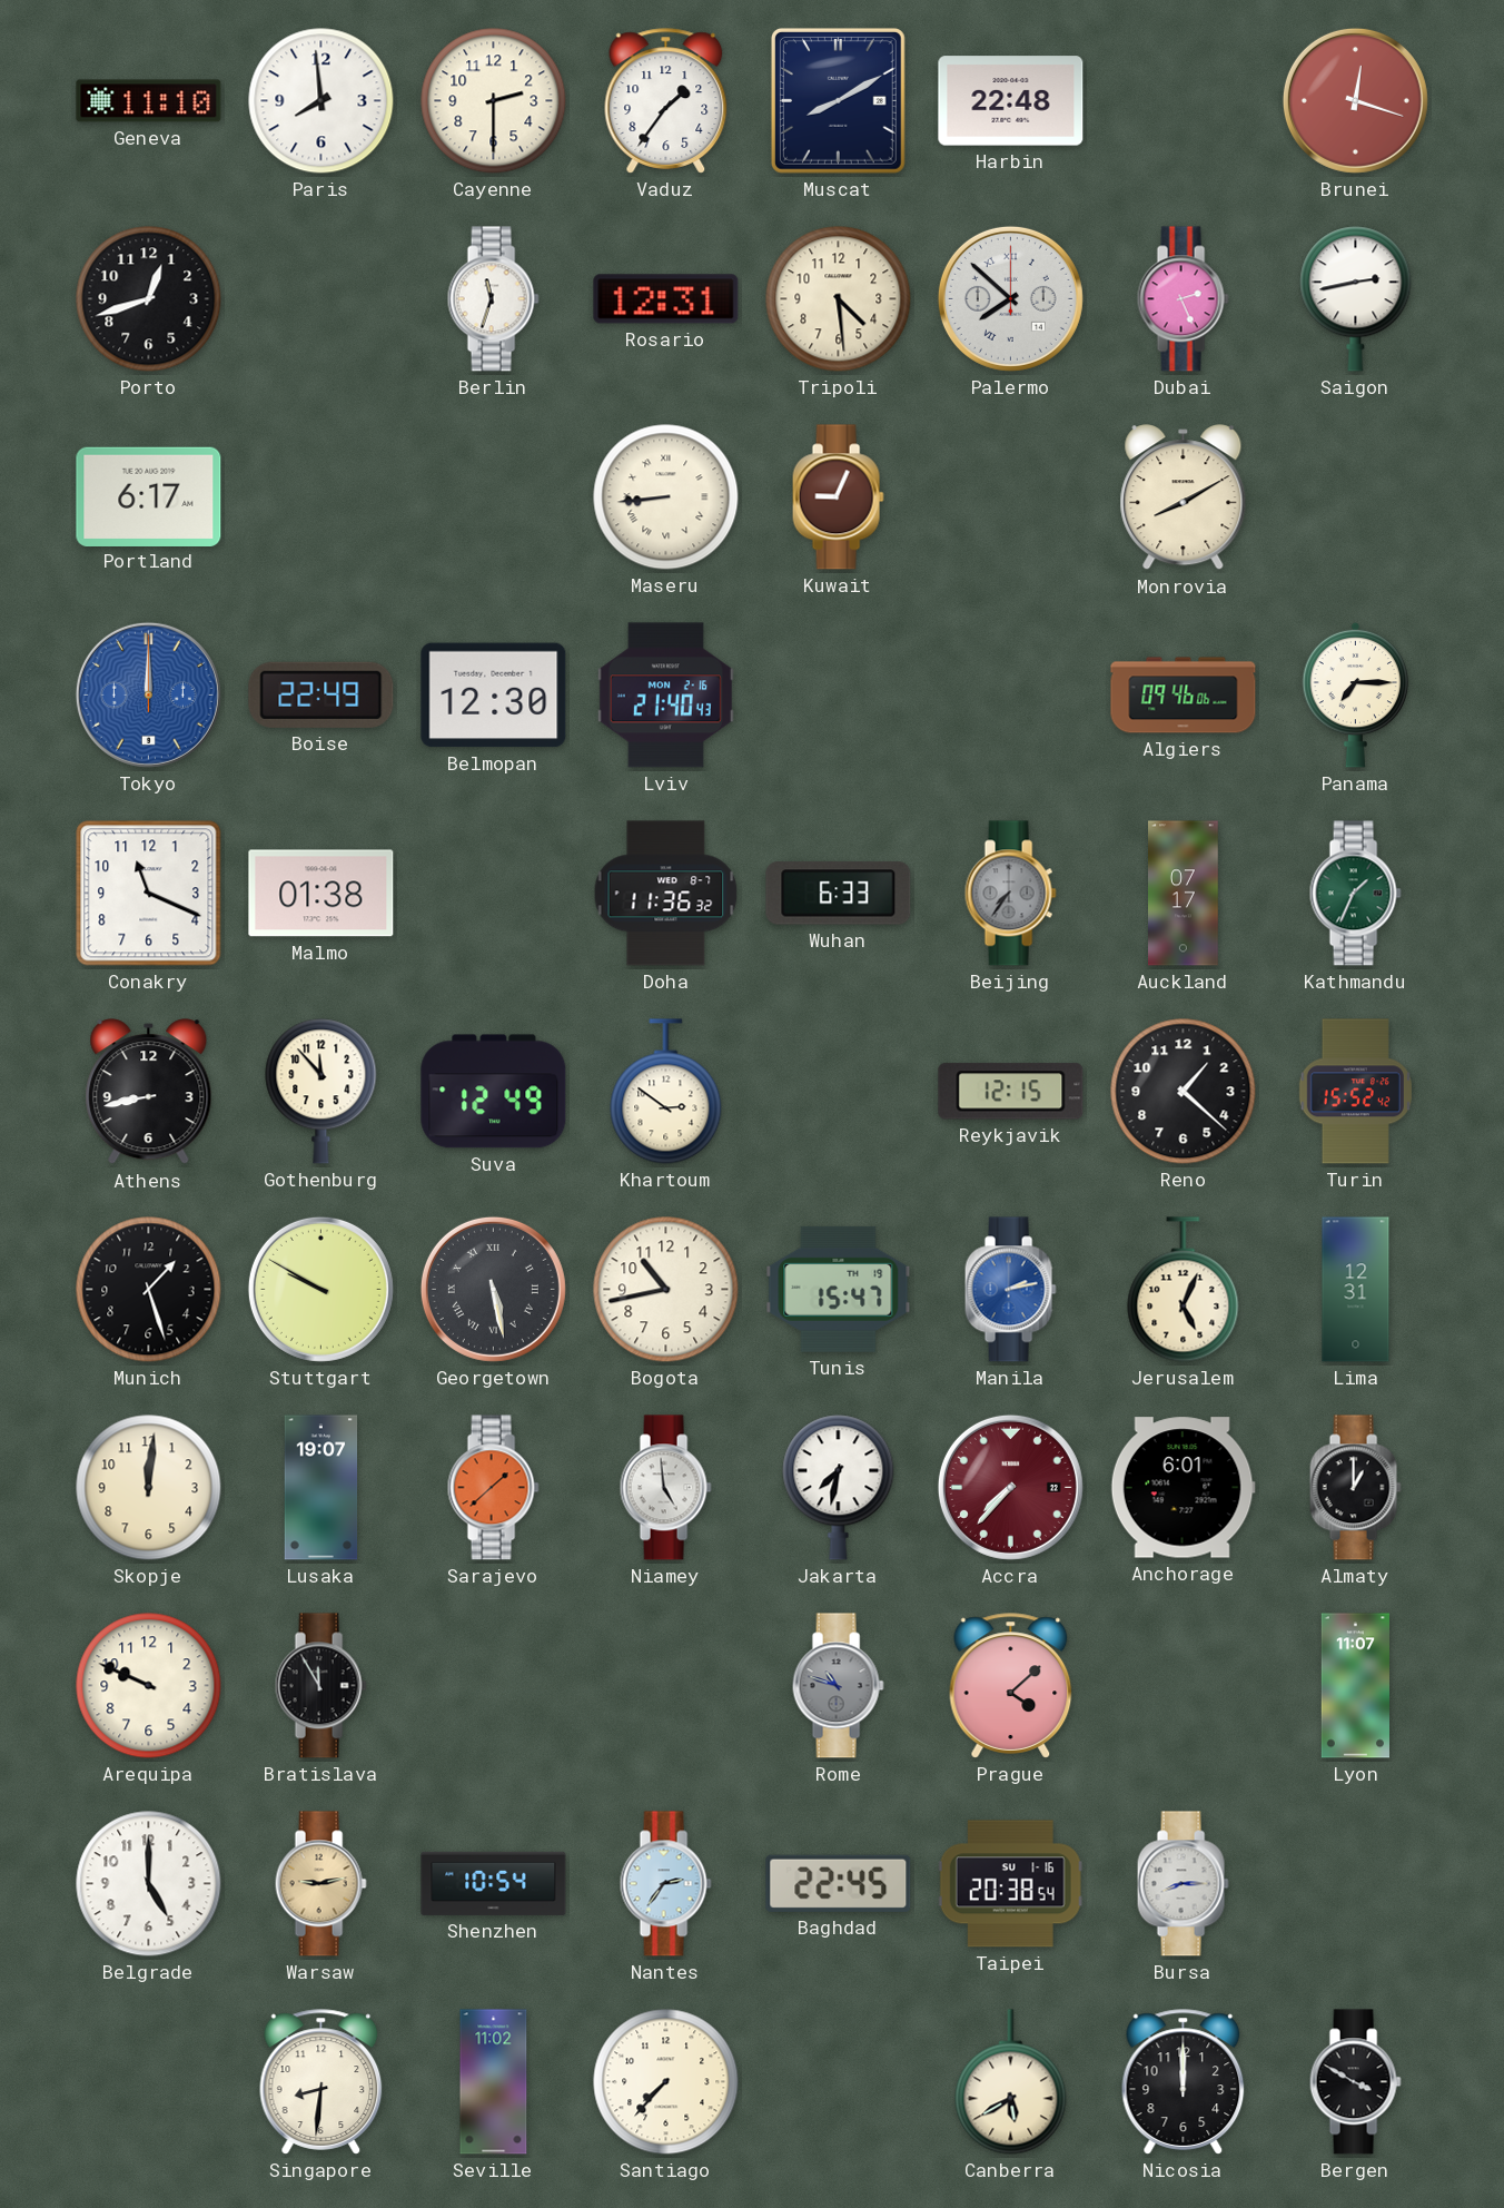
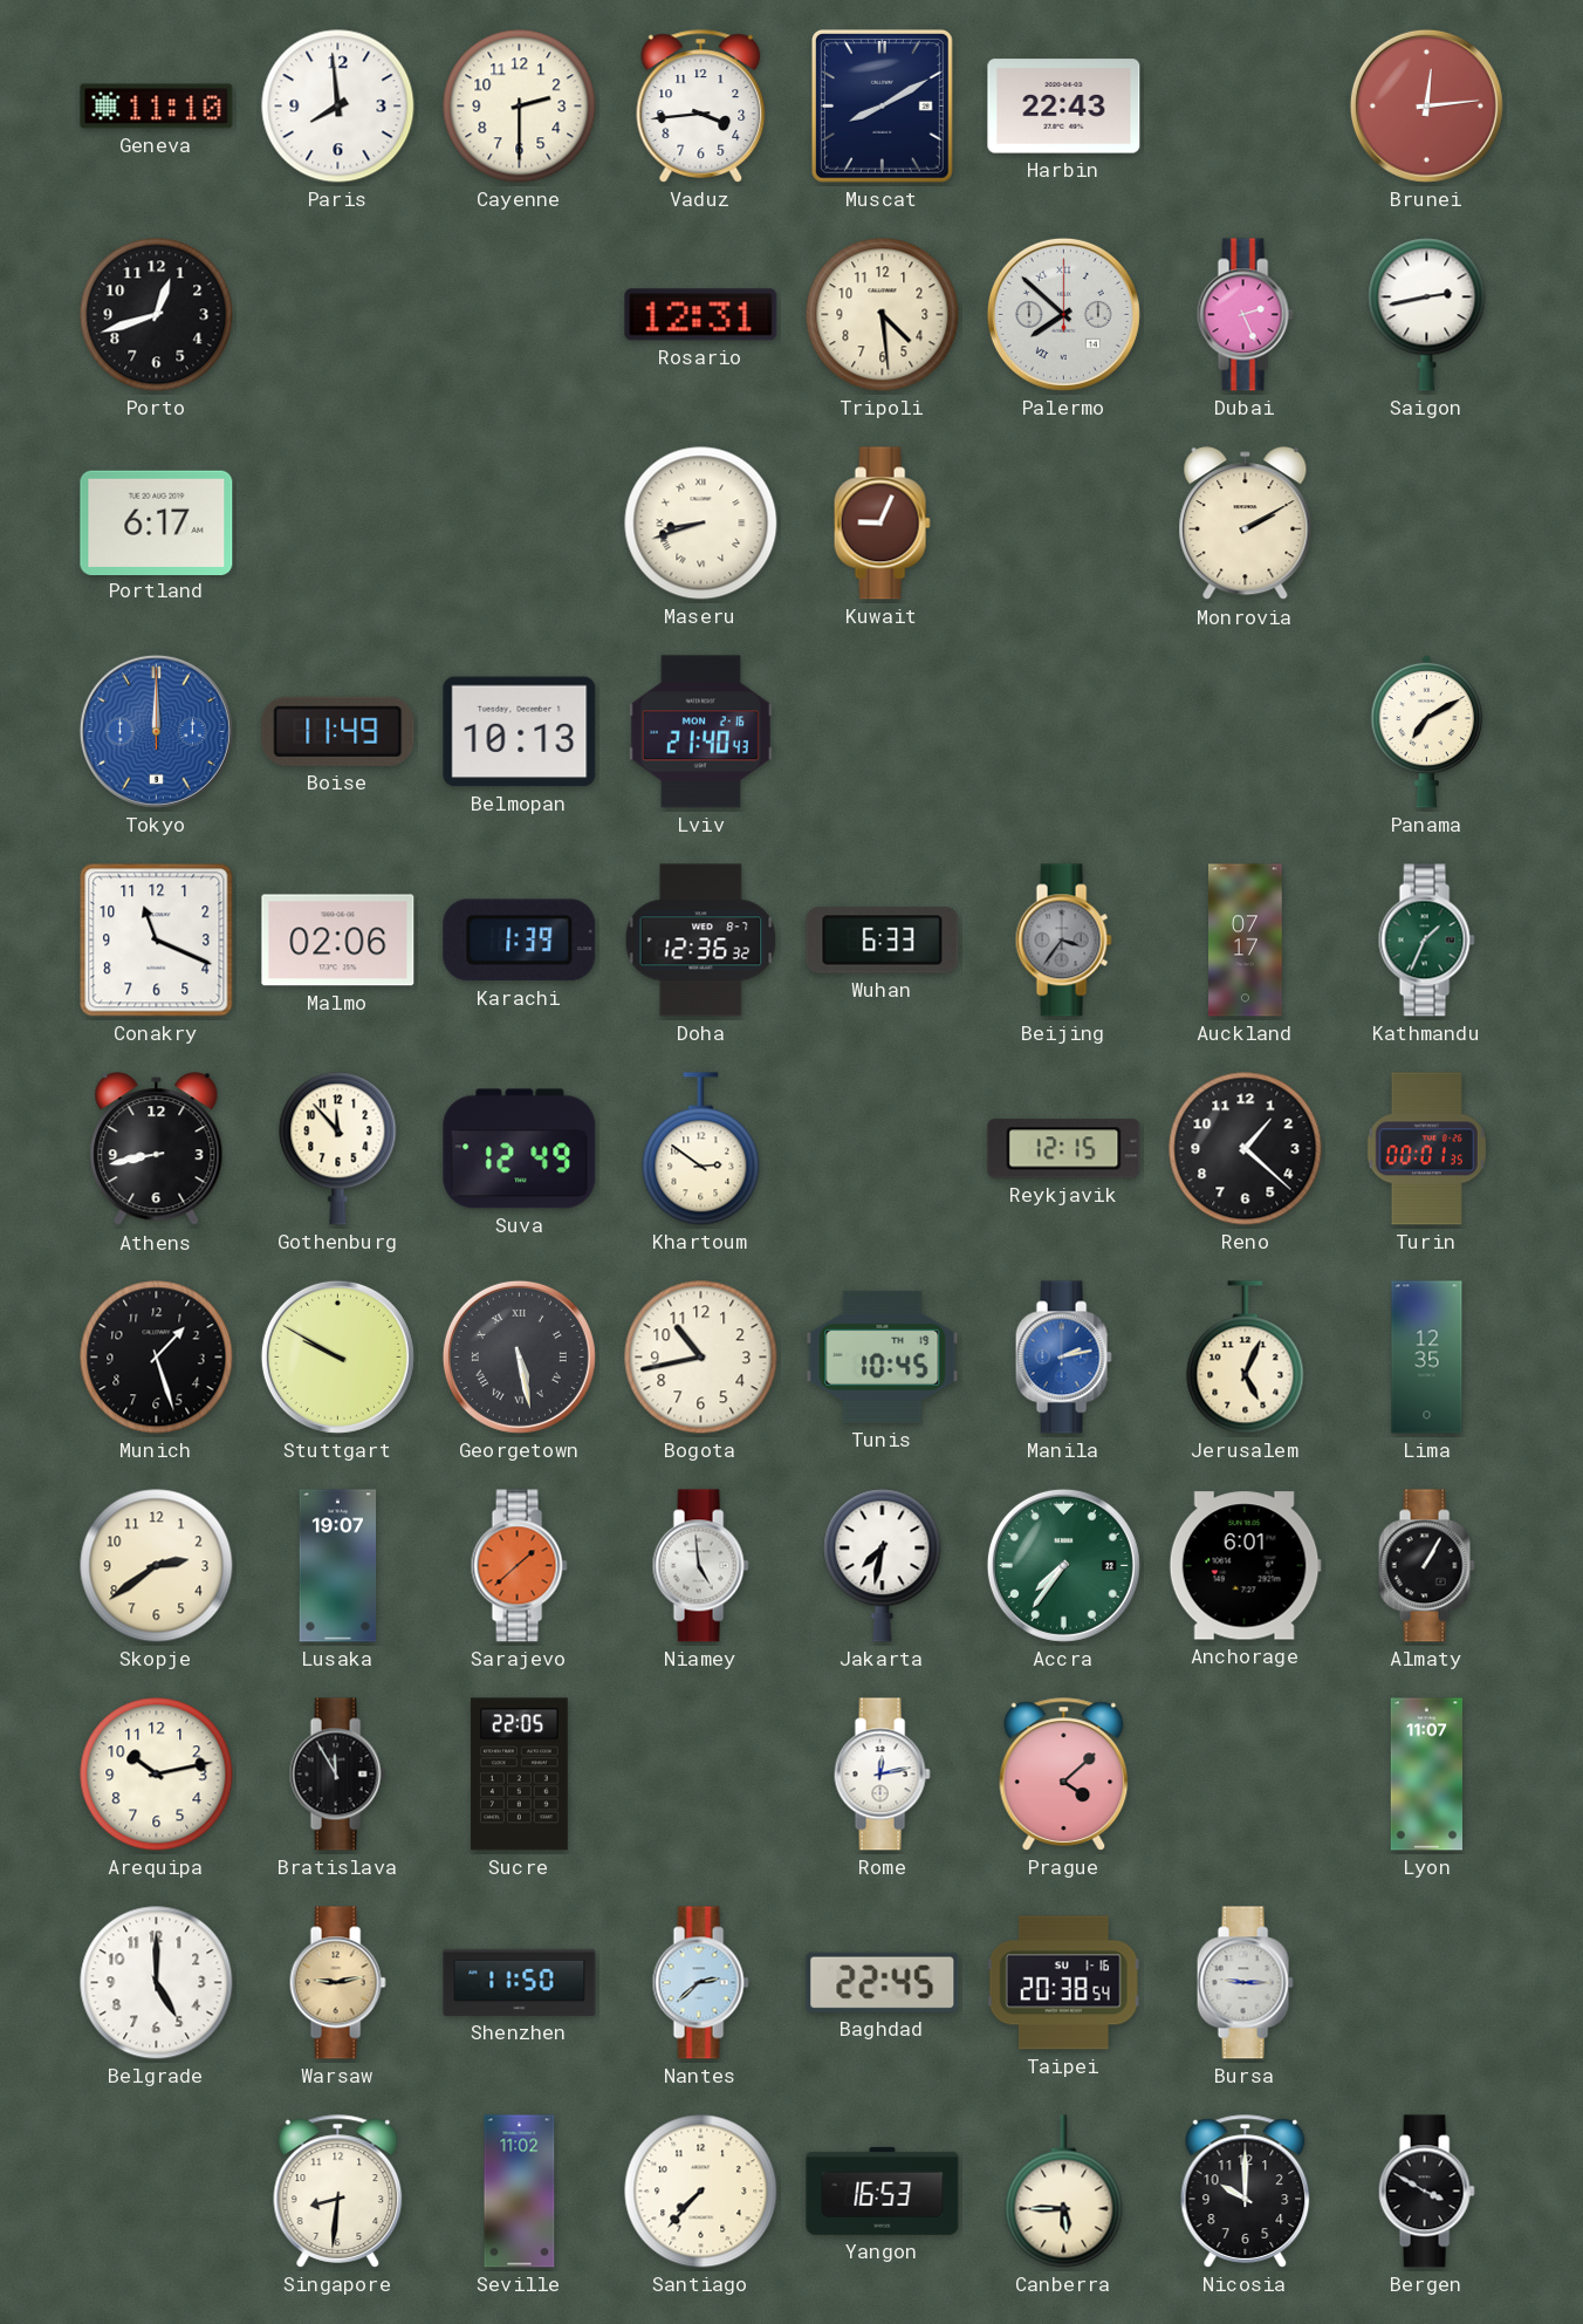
Vaduz: 1:36 -> 3:44
Harbin: 22:48 -> 22:43
Brunei: 12:18 -> 12:14
Berlin: 11:33 -> none
Maseru: 8:44 -> 8:42
Monrovia: 8:10 -> 2:10
Boise: 22:49 -> 11:49
Belmopan: 12:30 -> 10:13
Algiers: 09:46 -> none
Panama: 7:15 -> 7:10
Malmo: 01:38 -> 02:06
Karachi: none -> 1:39
Doha: 11:36 -> 12:36
Beijing: 7:36 -> 3:36
Turin: 15:52 -> 00:01
Tunis: 15:47 -> 10:45
Lima: 12:31 -> 12:35
Skopje: 12:01 -> 2:39
Accra: 7:37 -> 7:36
Accra dial: burgundy -> green
Almaty: 1:00 -> 1:05
Arequipa: 9:49 -> 10:13
Sucre: none -> 22:05
Rome: 10:48 -> 12:13
Rome dial: grey -> white
Shenzhen: 10:54 -> 11:50
Nantes: 2:36 -> 2:38
Bursa: 8:15 -> 9:15
Yangon: none -> 16:53
Canberra: 5:40 -> 5:45
Nicosia: 12:00 -> 10:00
